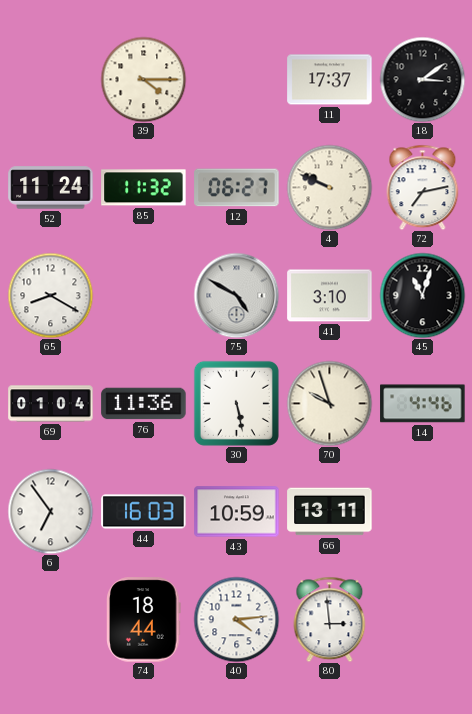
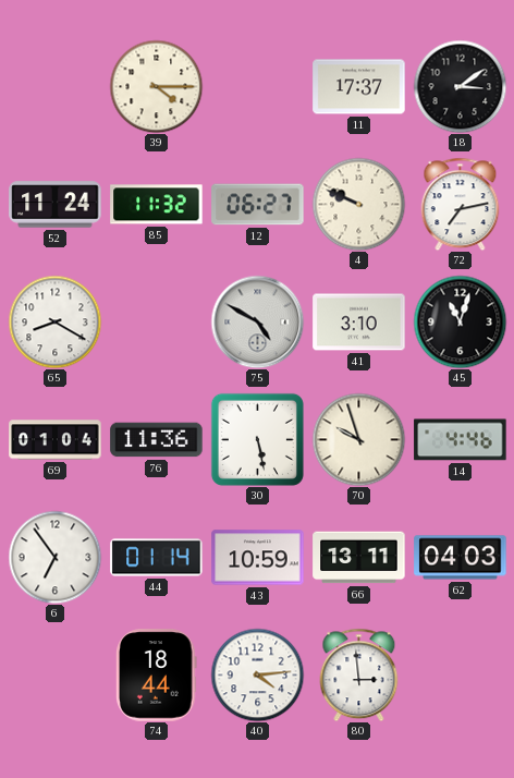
44: 16:03 -> 01:14
62: none -> 04:03
